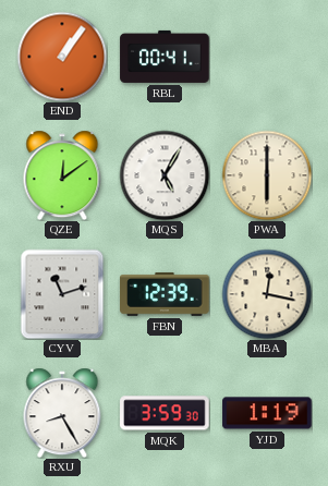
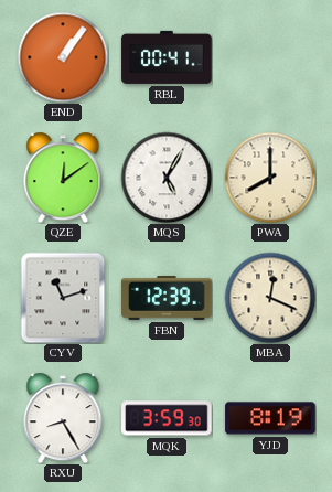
PWA: 6:00 -> 8:00
MBA: 12:17 -> 12:19
YJD: 1:19 -> 8:19
